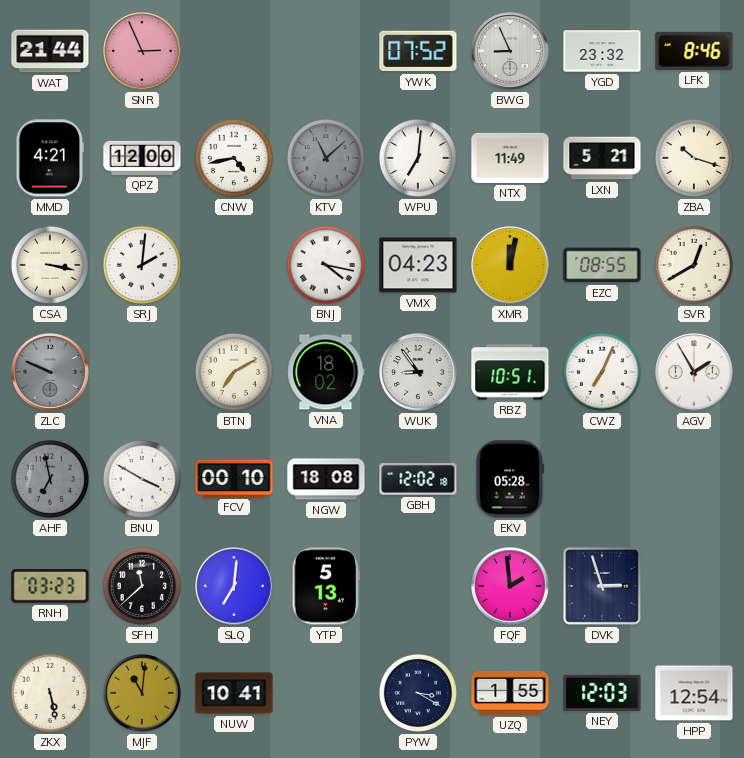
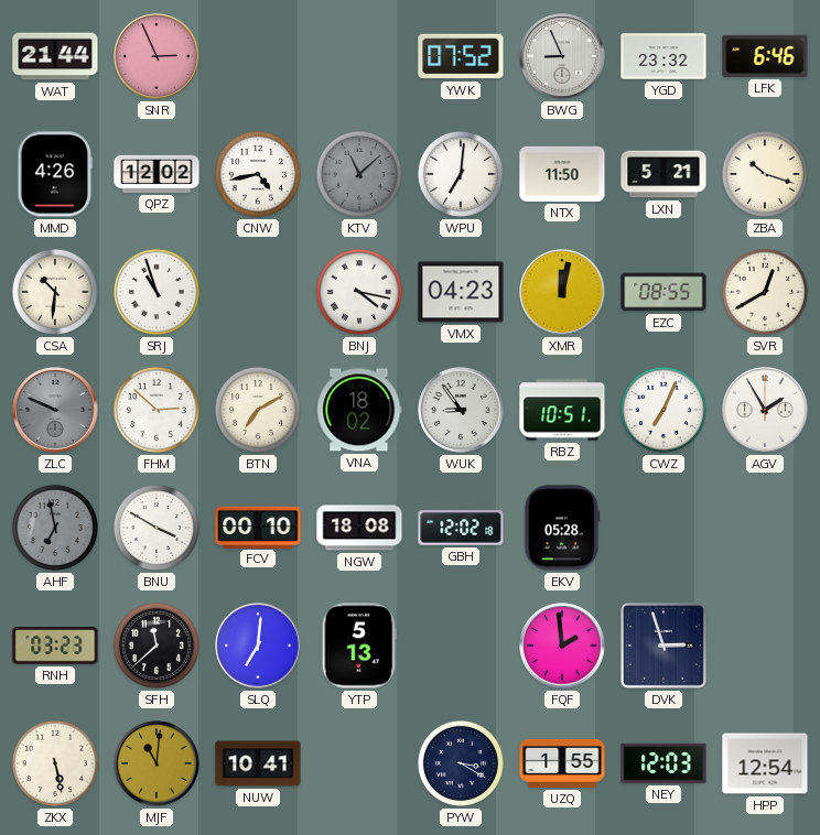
LFK: 8:46 -> 6:46
MMD: 4:21 -> 4:26
QPZ: 12:00 -> 12:02
NTX: 11:49 -> 11:50
CSA: 3:17 -> 10:31
SRJ: 2:01 -> 10:57
FHM: none -> 2:52
